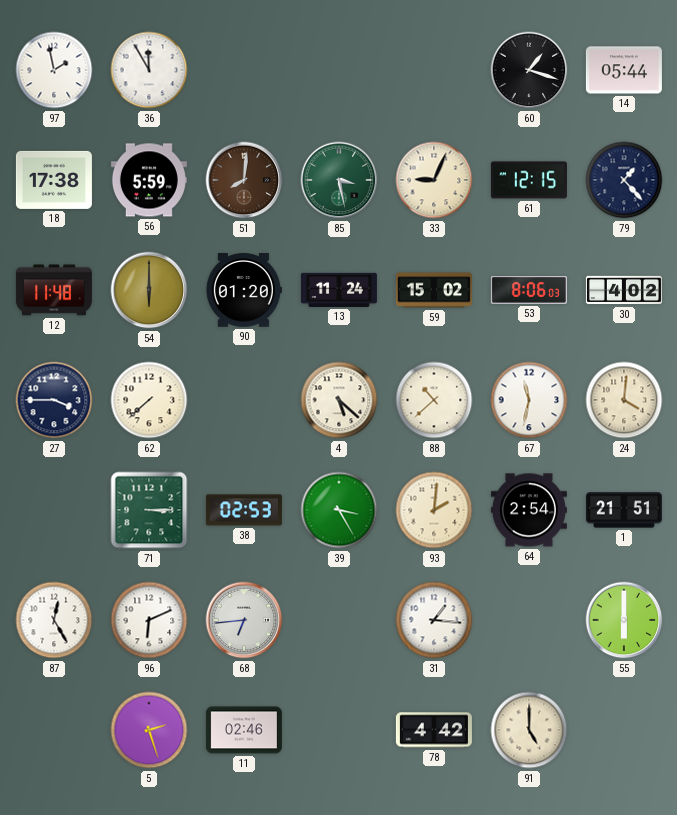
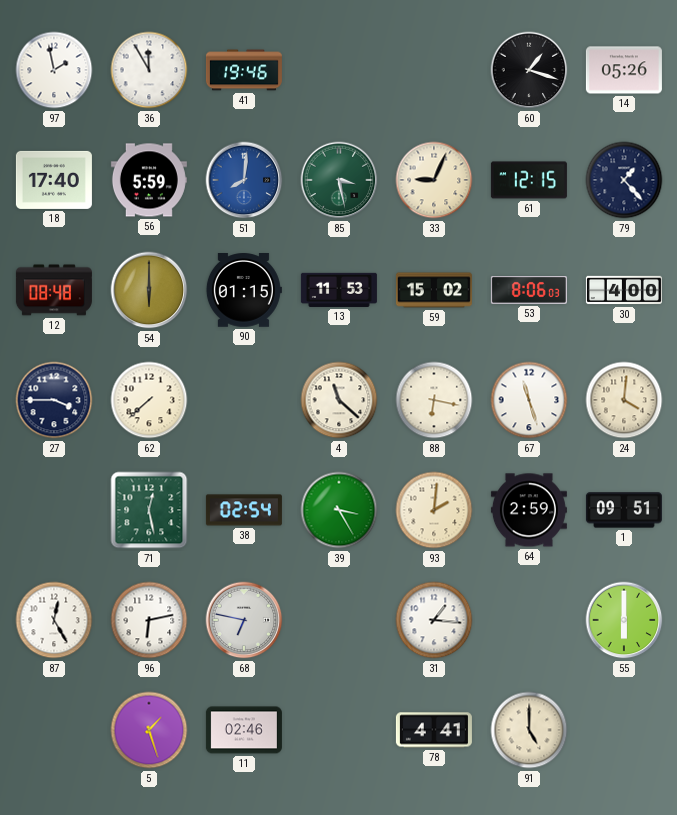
41: none -> 19:46
14: 05:44 -> 05:26
18: 17:38 -> 17:40
51 dial: brown -> blue
12: 11:48 -> 08:48
90: 01:20 -> 01:15
13: 11:24 -> 11:53
30: 4:02 -> 4:00
4: 5:22 -> 11:22
88: 10:38 -> 6:17
67: 11:32 -> 11:27
71: 3:15 -> 12:28
38: 02:53 -> 02:54
64: 2:54 -> 2:59
1: 21:51 -> 09:51
96: 6:11 -> 6:13
68: 6:44 -> 6:47
5: 2:27 -> 1:27
78: 4:42 -> 4:41
